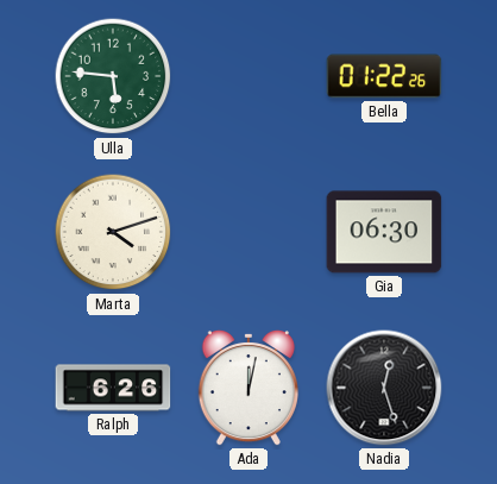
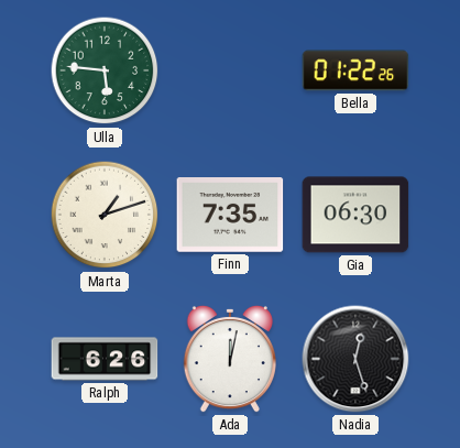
Marta: 4:12 -> 1:12
Finn: none -> 7:35
